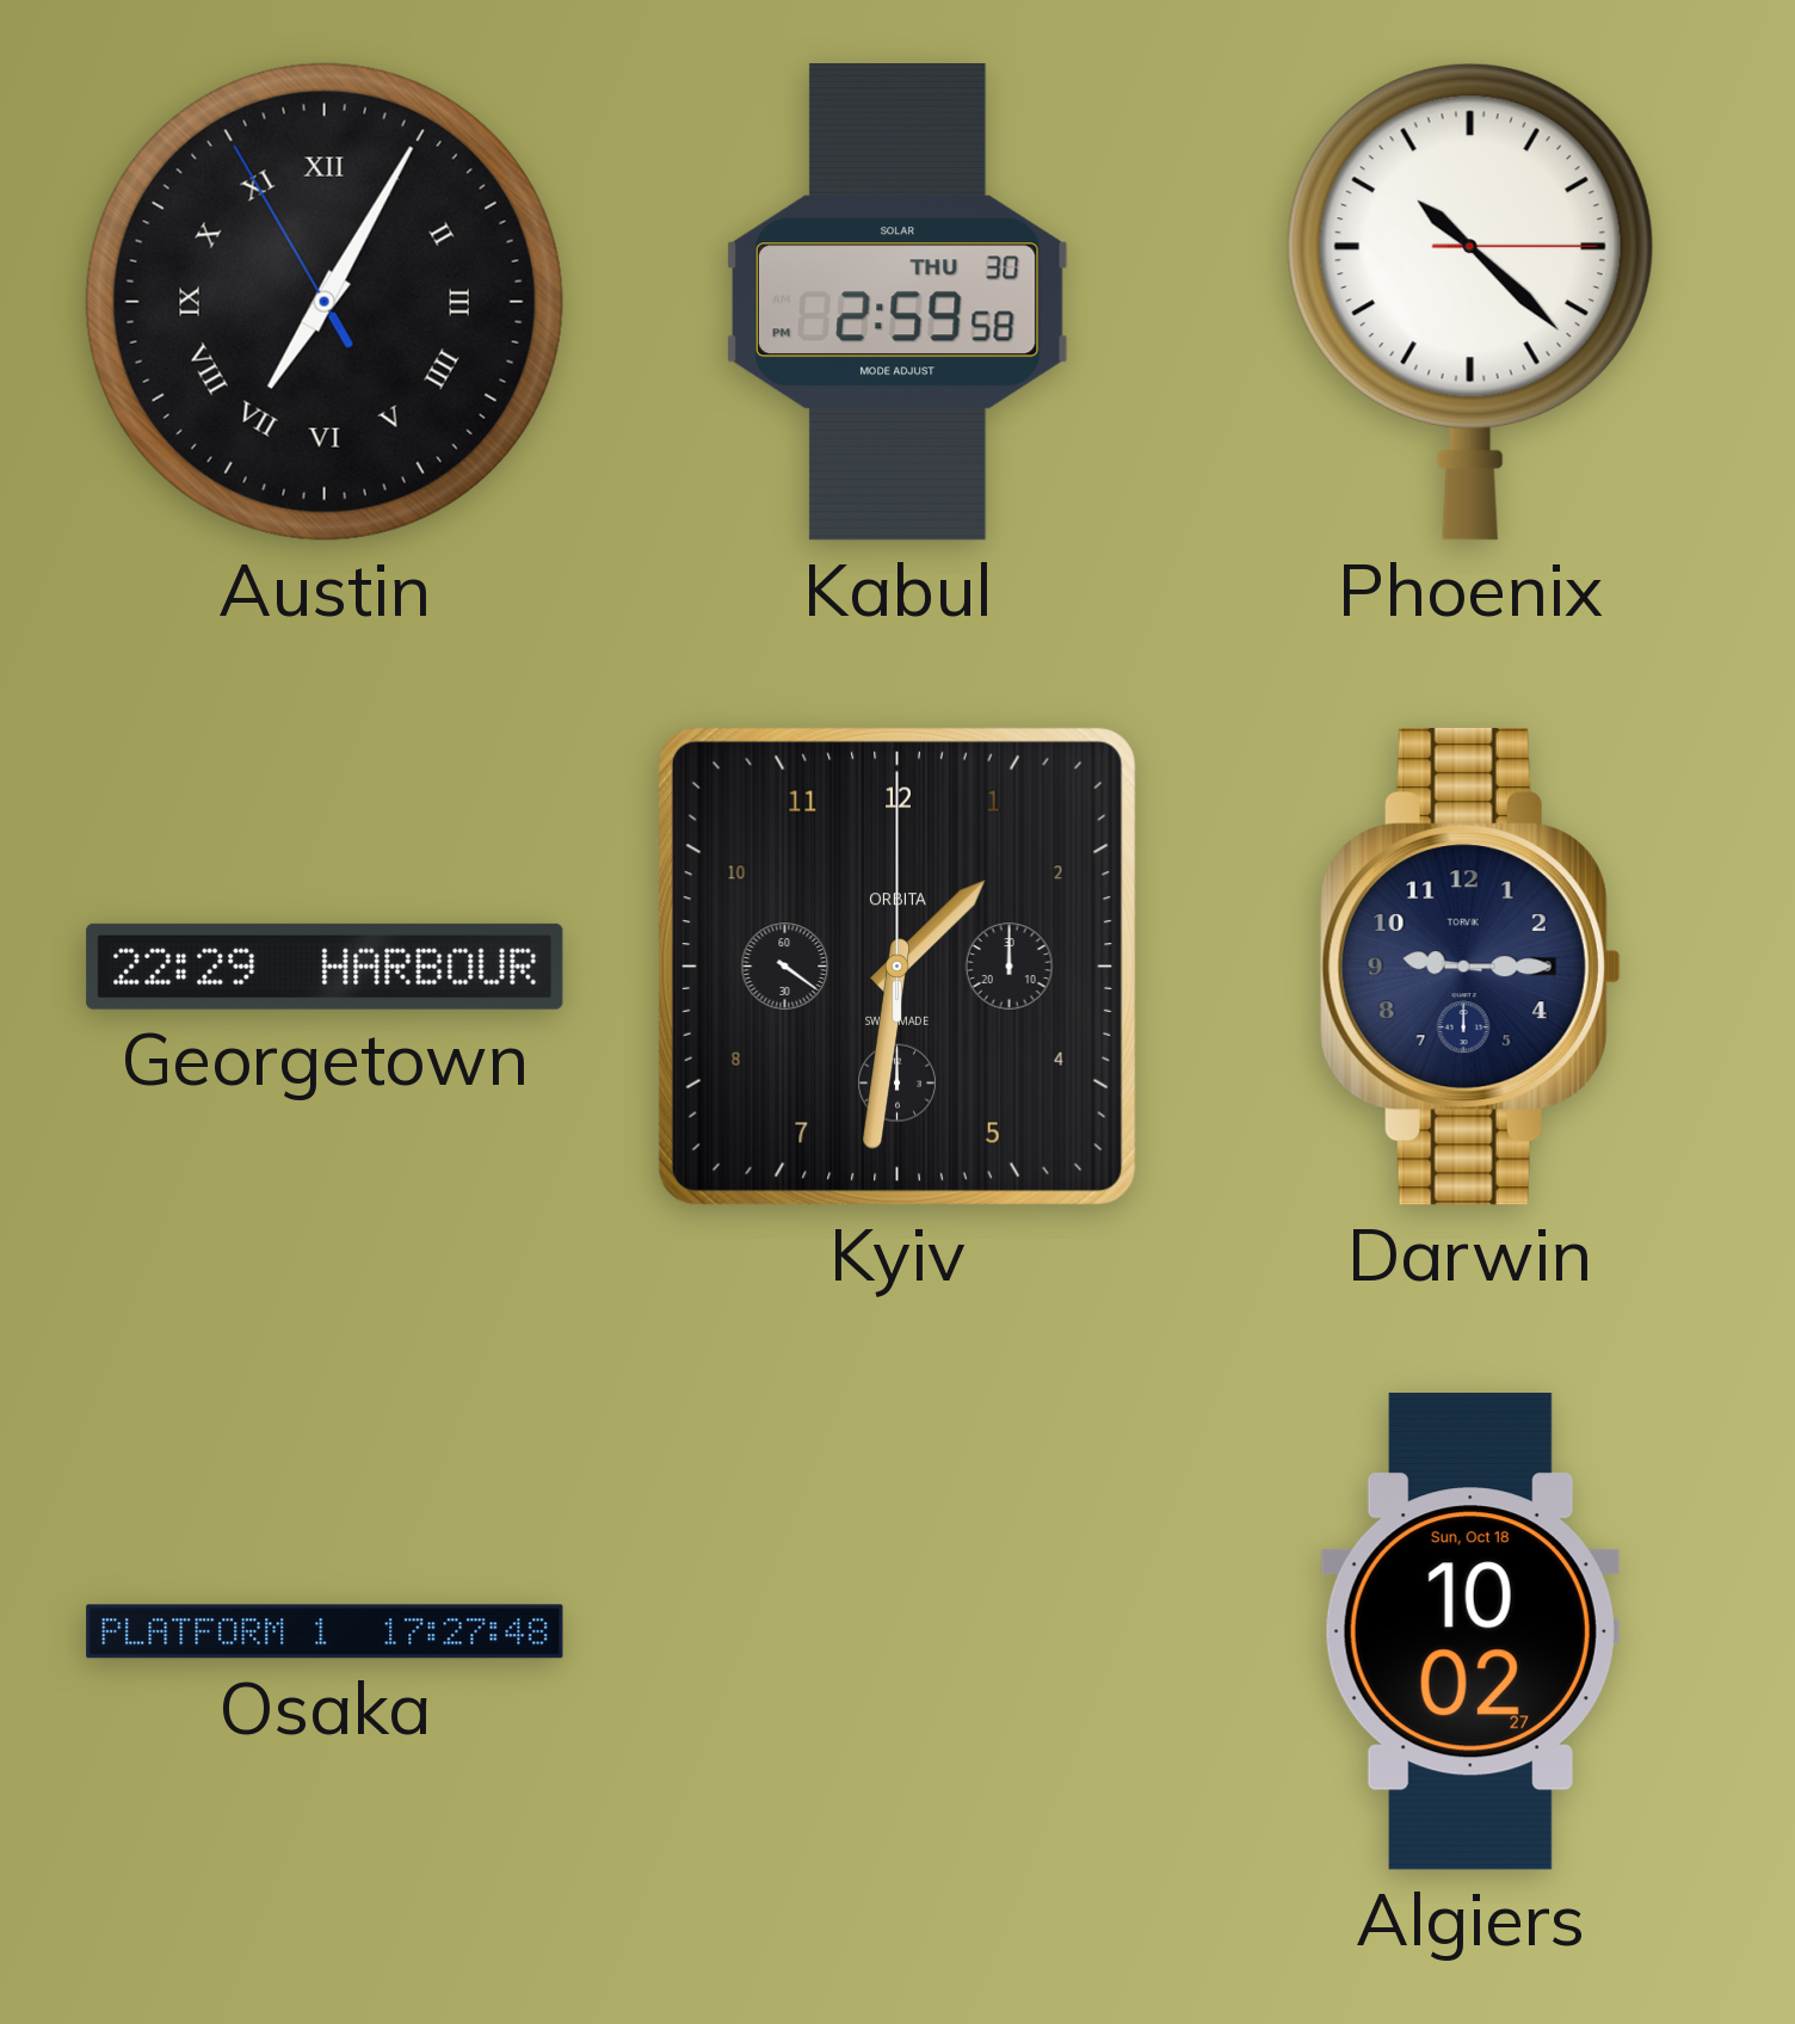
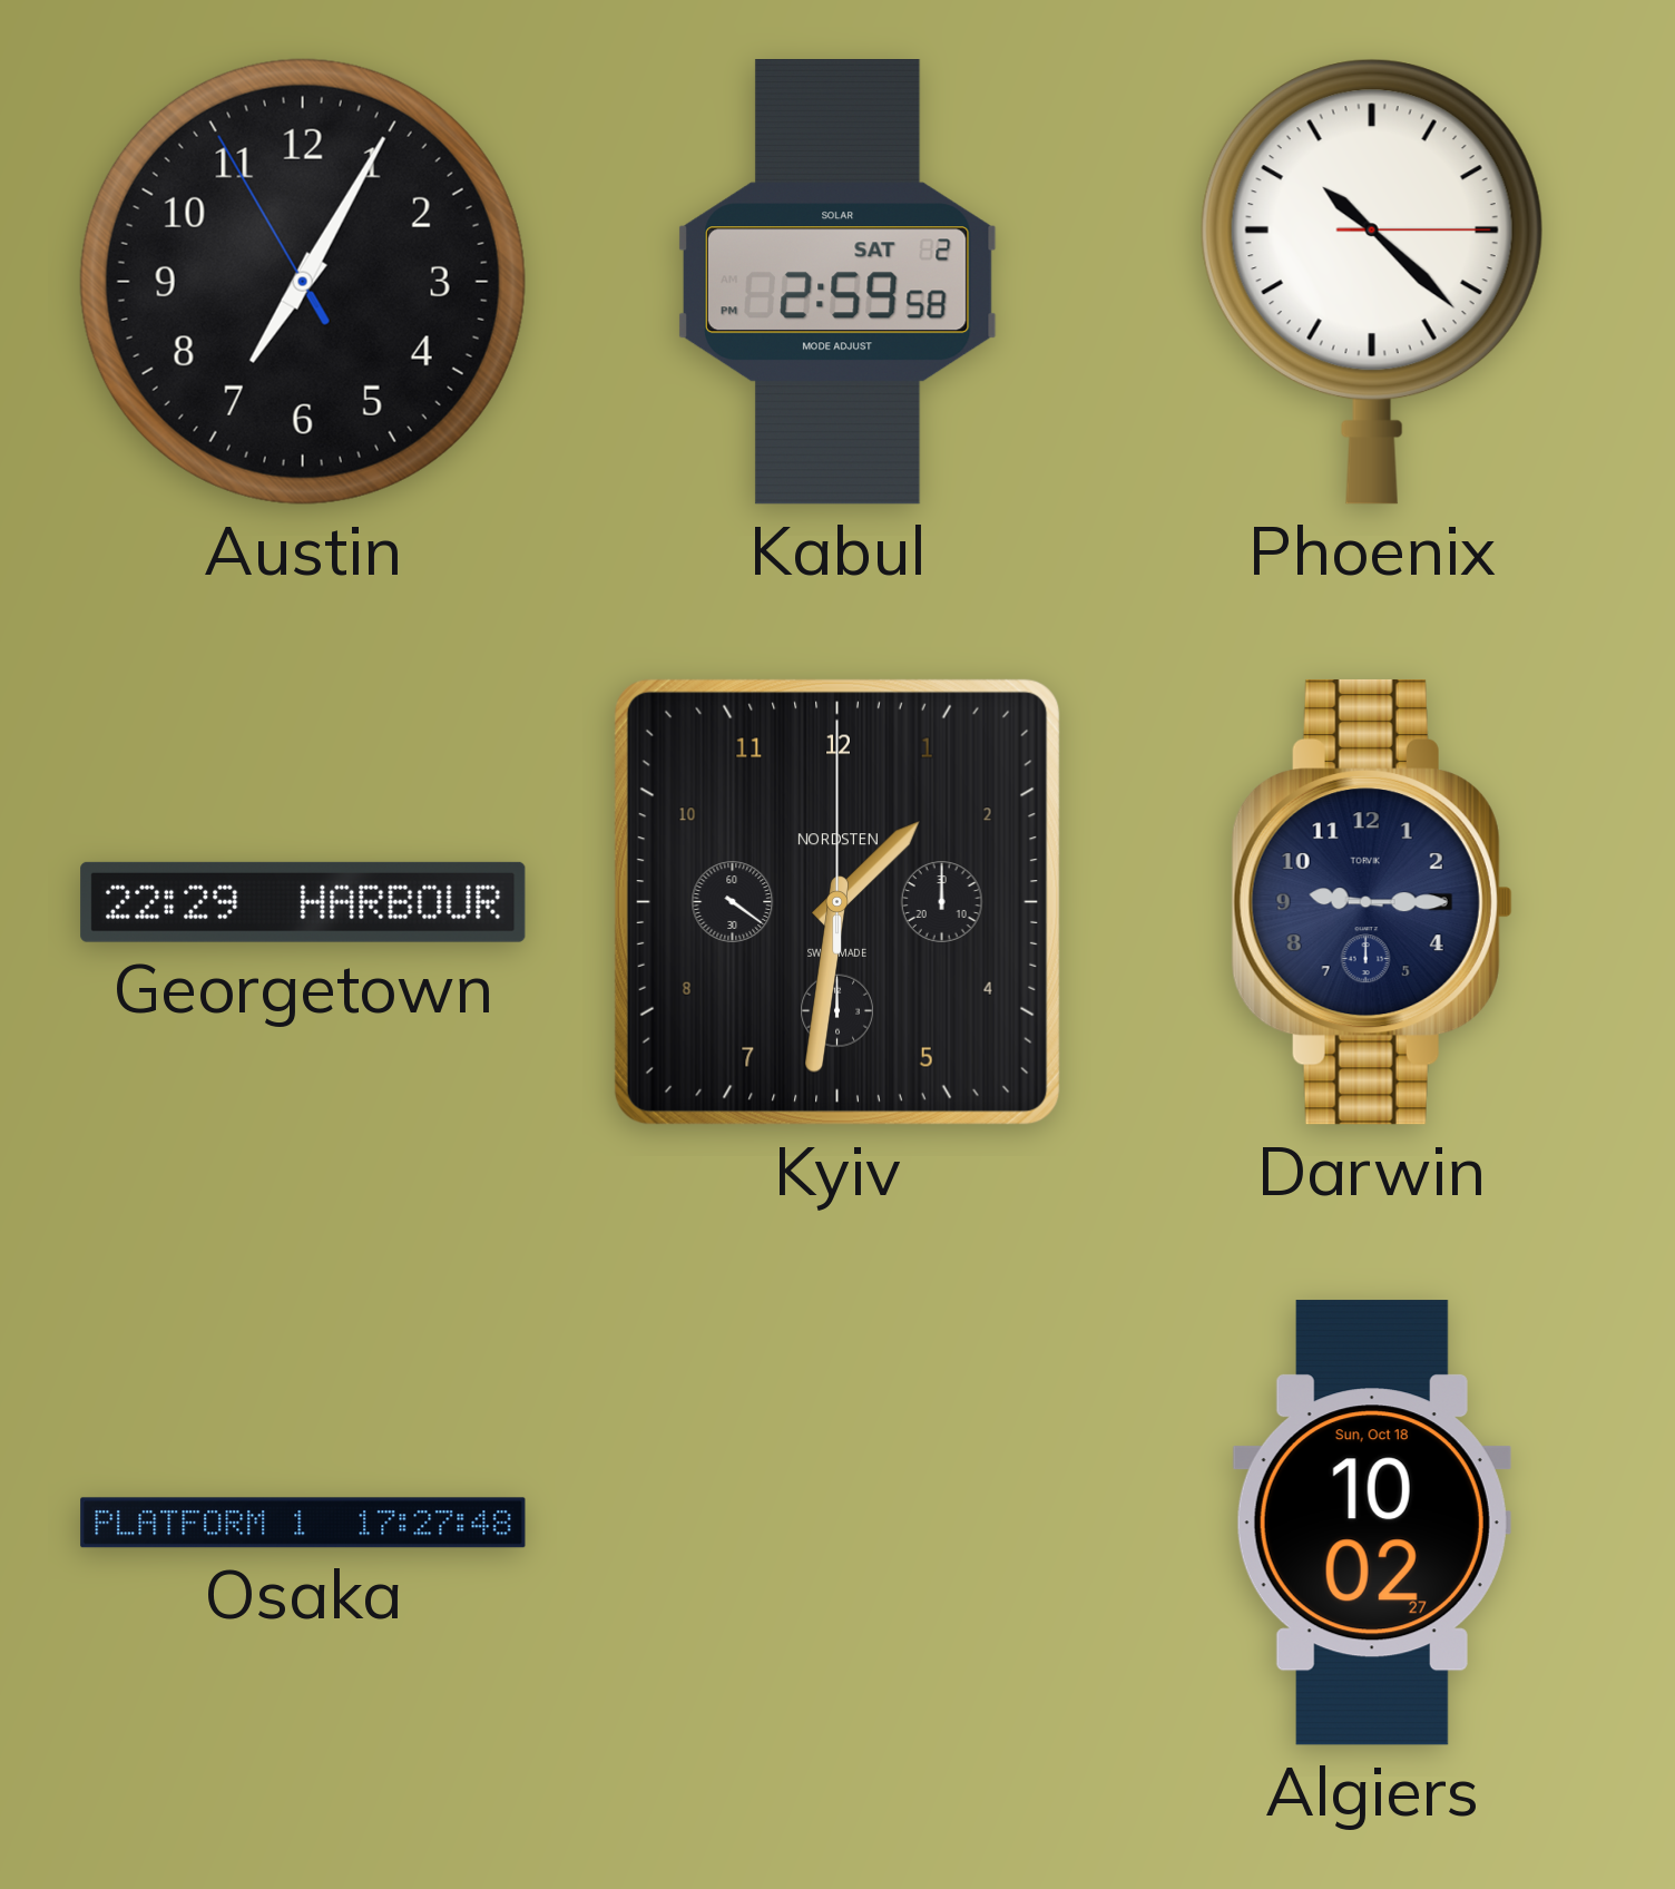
Austin numerals: Roman -> Arabic
Kabul date: THU 30 -> SAT 2
Kyiv brand: ORBITA -> NORDSTEN
